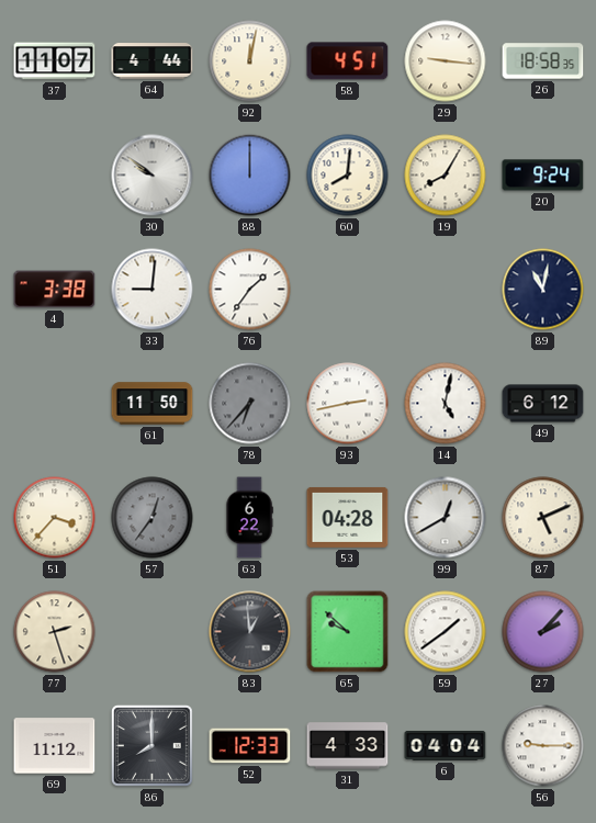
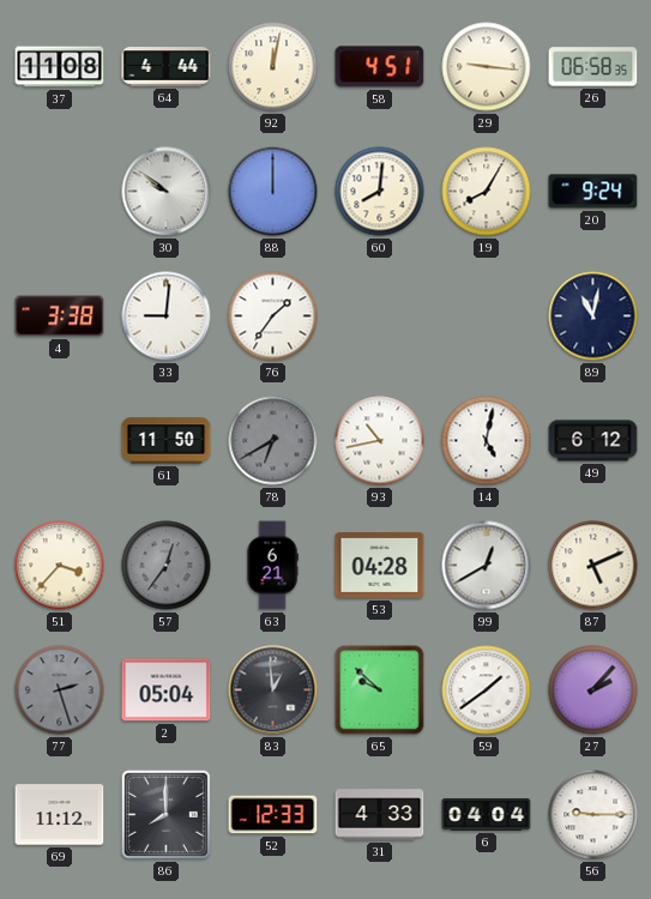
37: 11:07 -> 11:08
26: 18:58 -> 06:58
78: 6:37 -> 6:40
93: 2:43 -> 10:43
63: 6:22 -> 6:21
77 dial: cream -> grey
2: none -> 05:04
